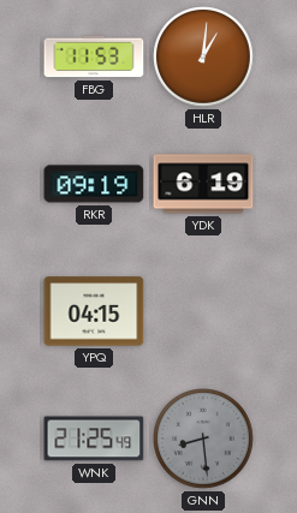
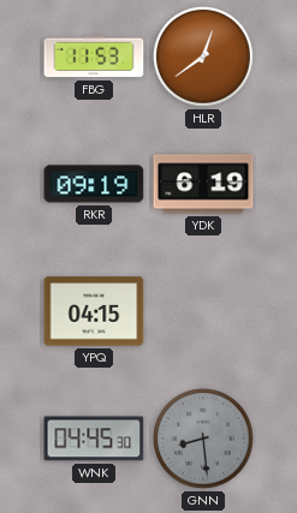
HLR: 1:01 -> 12:39
WNK: 21:25 -> 04:45
